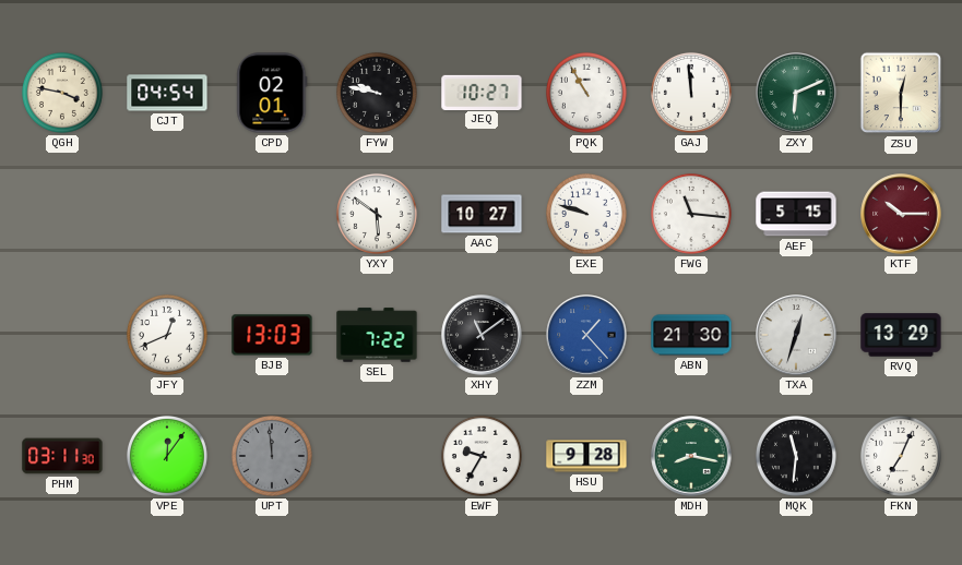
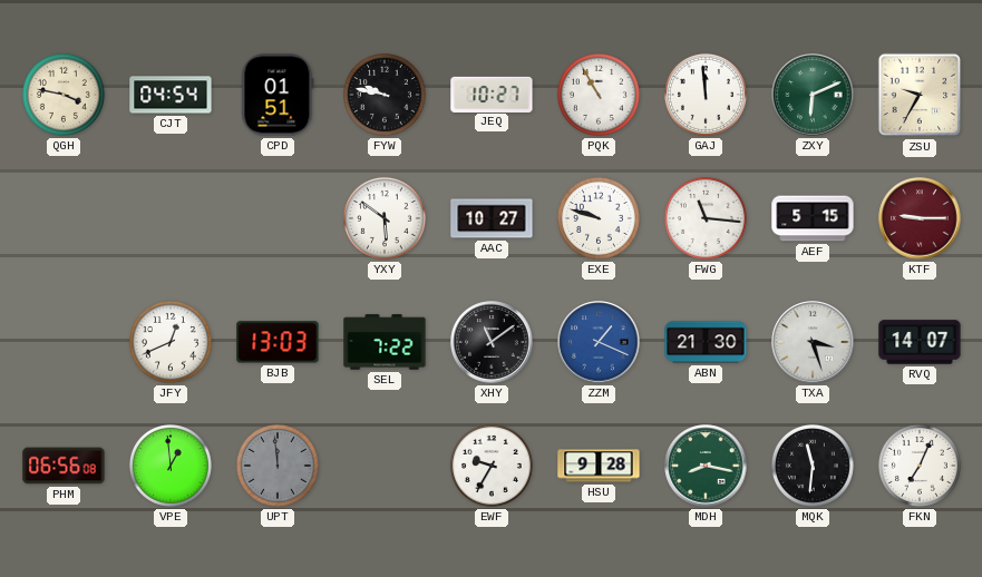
CPD: 02:01 -> 01:51
ZSU: 12:30 -> 9:35
KTF: 10:15 -> 9:15
ZZM: 1:23 -> 1:19
TXA: 12:33 -> 3:27
RVQ: 13:29 -> 14:07
PHM: 03:11 -> 06:56
VPE: 12:06 -> 12:59
